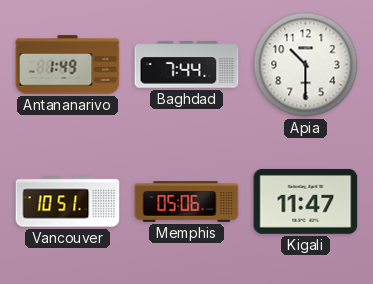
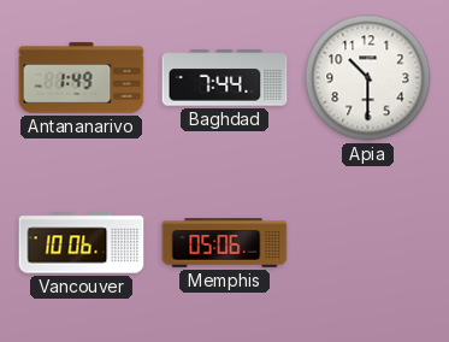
Vancouver: 10:51 -> 10:06
Kigali: 11:47 -> none
